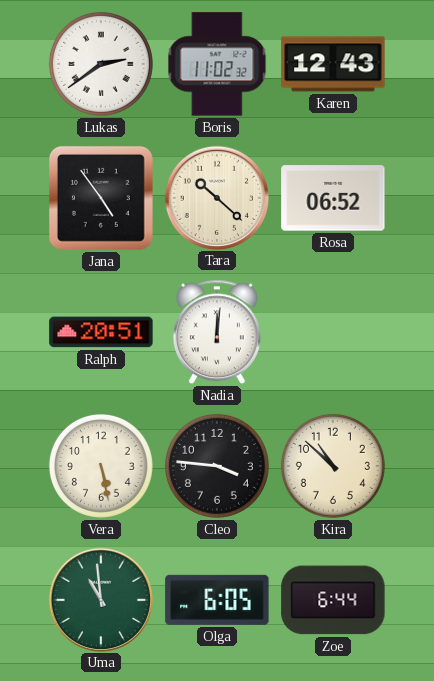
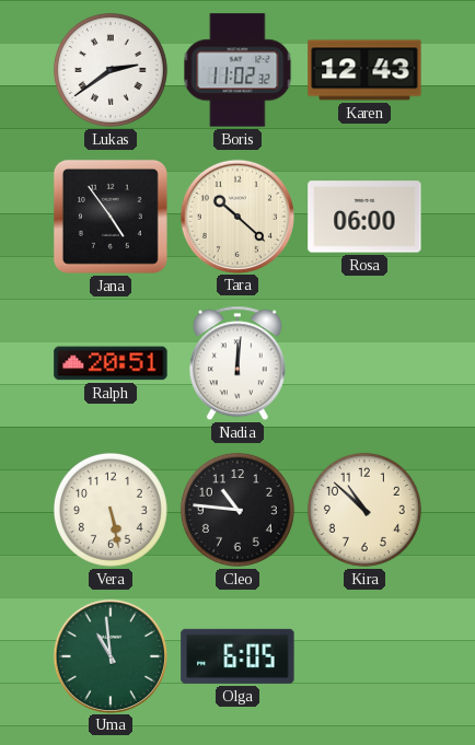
Rosa: 06:52 -> 06:00
Cleo: 3:46 -> 10:46
Zoe: 6:44 -> none
